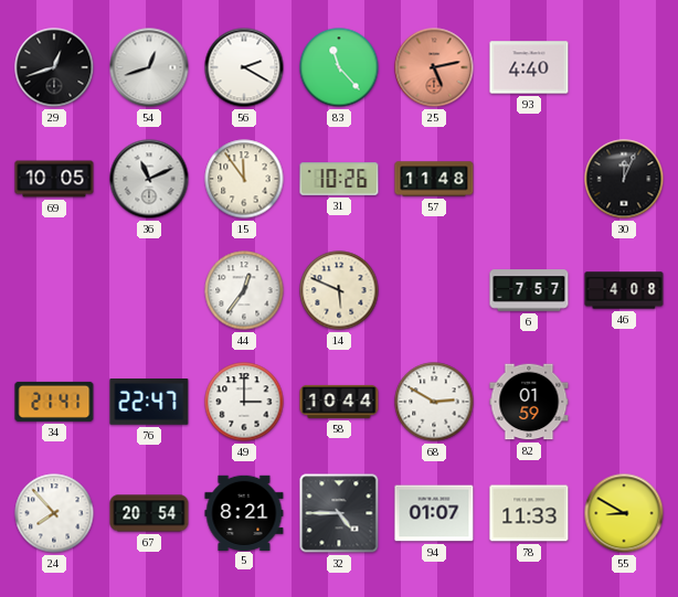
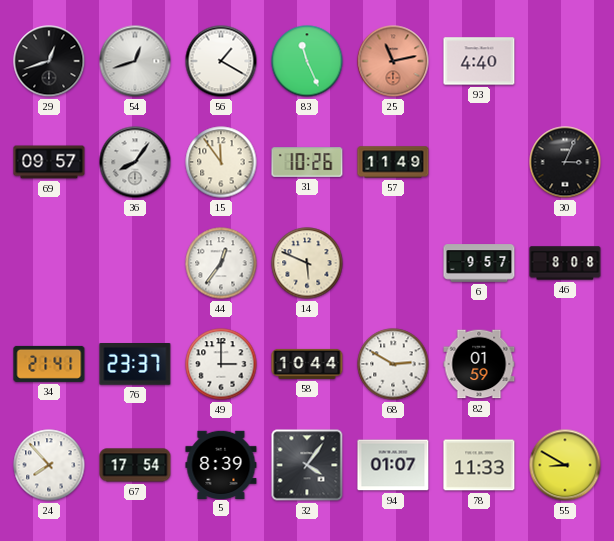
56: 2:20 -> 1:20
83: 11:23 -> 11:26
25: 5:13 -> 11:13
69: 10:05 -> 09:57
36: 11:11 -> 8:06
57: 11:48 -> 11:49
30: 12:04 -> 3:04
6: 7:57 -> 9:57
46: 4:08 -> 8:08
76: 22:47 -> 23:37
67: 20:54 -> 17:54
5: 8:21 -> 8:39
32: 4:45 -> 4:06
